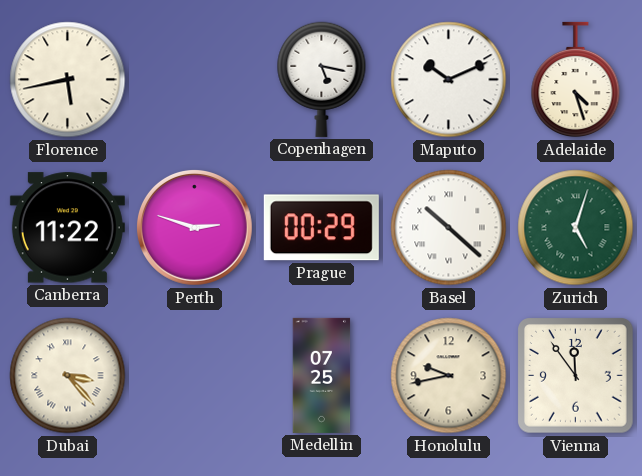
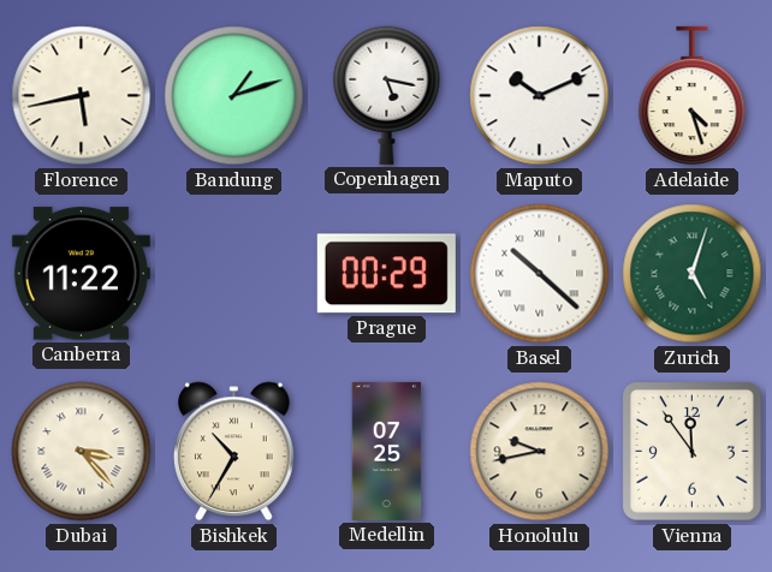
Bandung: none -> 1:12
Perth: 2:48 -> none
Bishkek: none -> 10:35
